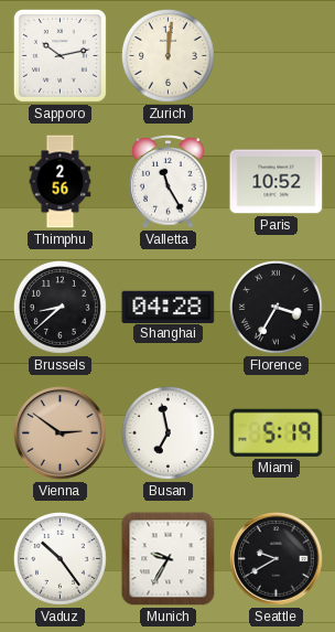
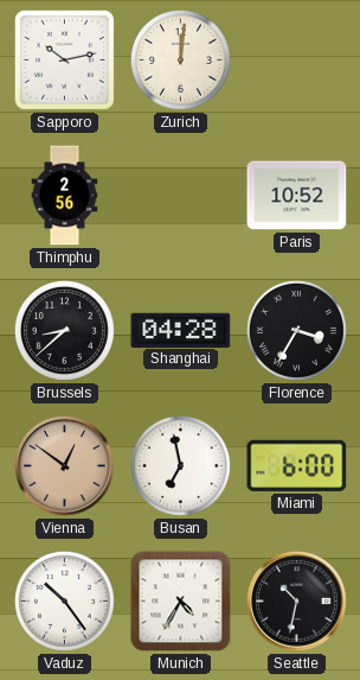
Valletta: 11:25 -> none
Vienna: 2:51 -> 12:51
Miami: 5:19 -> 6:00
Munich: 9:35 -> 4:35
Seattle: 9:40 -> 10:32
